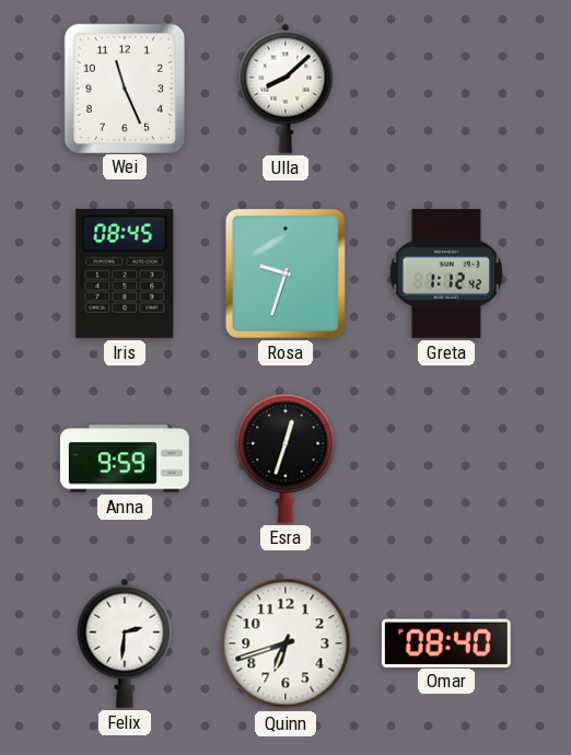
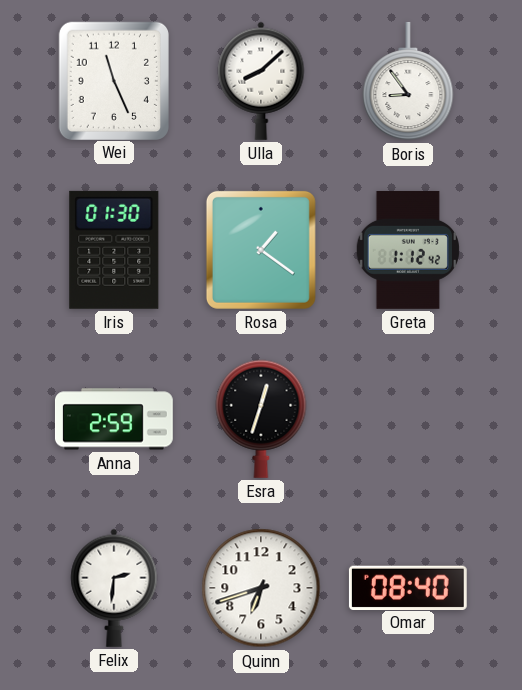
Boris: none -> 8:54
Iris: 08:45 -> 01:30
Rosa: 9:33 -> 1:21
Anna: 9:59 -> 2:59
